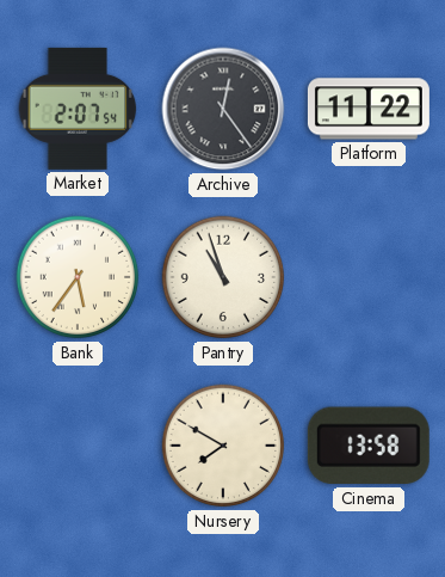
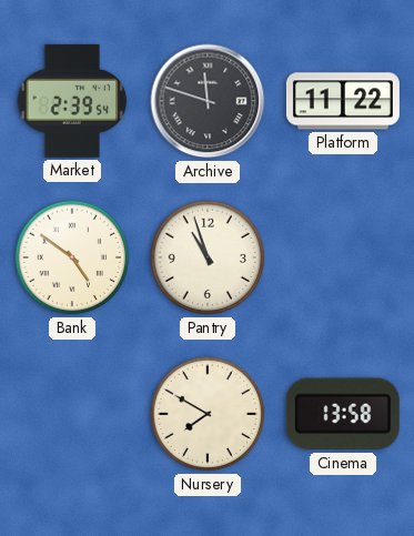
Market: 2:07 -> 2:39
Archive: 12:24 -> 11:48
Bank: 5:36 -> 4:51
